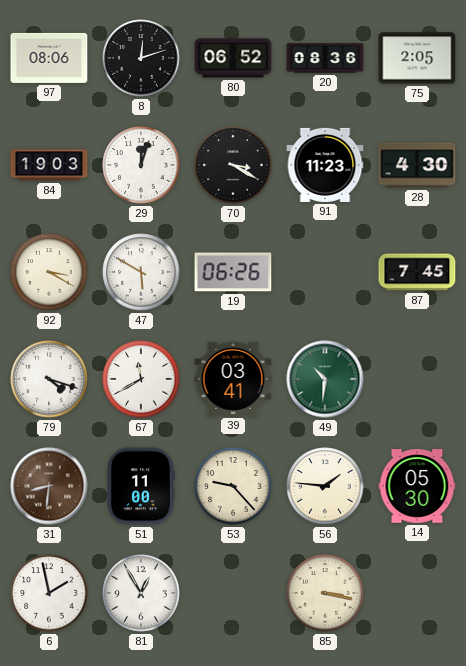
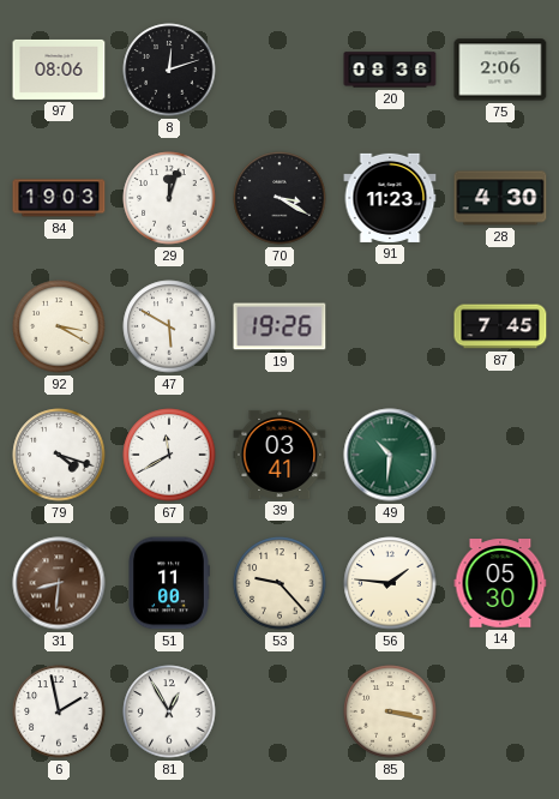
80: 06:52 -> none
75: 2:05 -> 2:06
19: 06:26 -> 19:26
